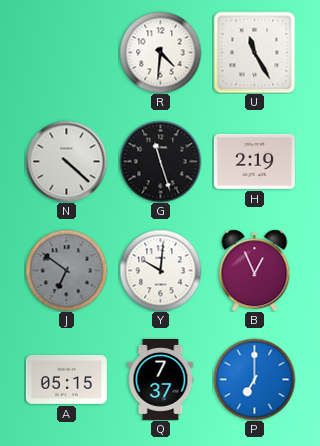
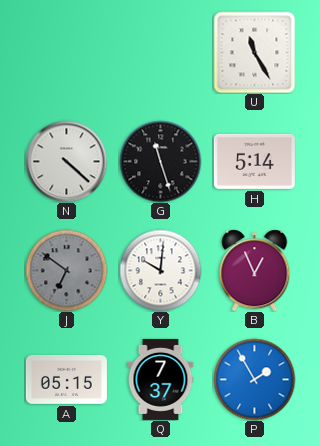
R: 4:31 -> none
H: 2:19 -> 5:14
P: 7:00 -> 1:55
